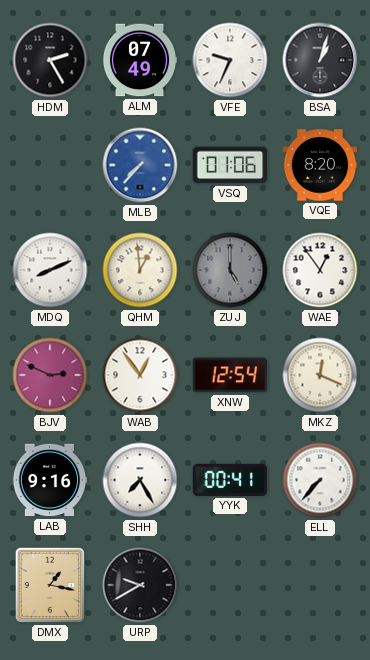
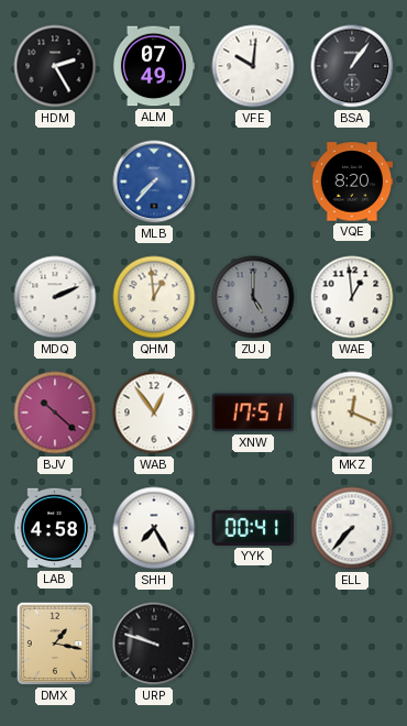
VFE: 9:34 -> 10:01
BSA: 1:03 -> 1:06
VSQ: 01:06 -> none
MDQ: 8:11 -> 2:11
WAE: 12:54 -> 12:59
BJV: 2:49 -> 10:22
XNW: 12:54 -> 17:51
LAB: 9:16 -> 4:58
URP: 9:40 -> 9:48
